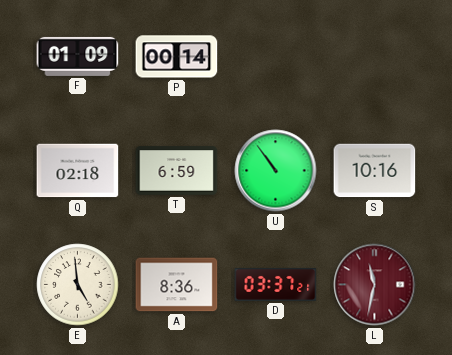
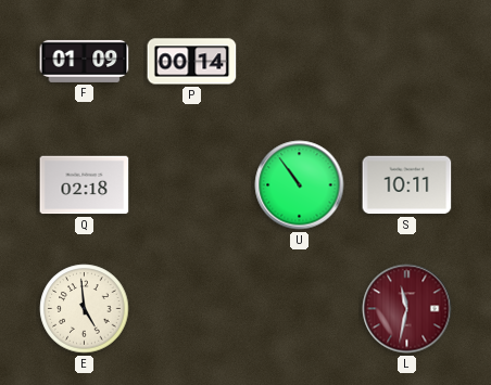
T: 6:59 -> none
S: 10:16 -> 10:11
A: 8:36 -> none
D: 03:37 -> none
